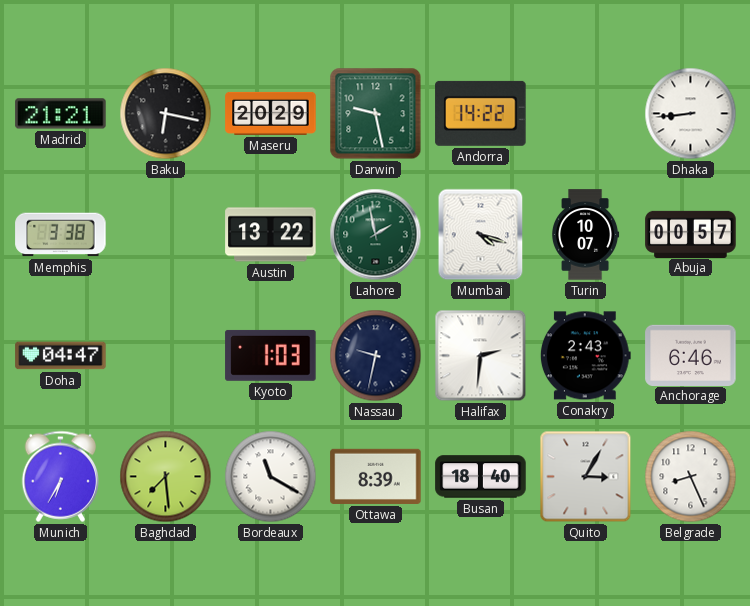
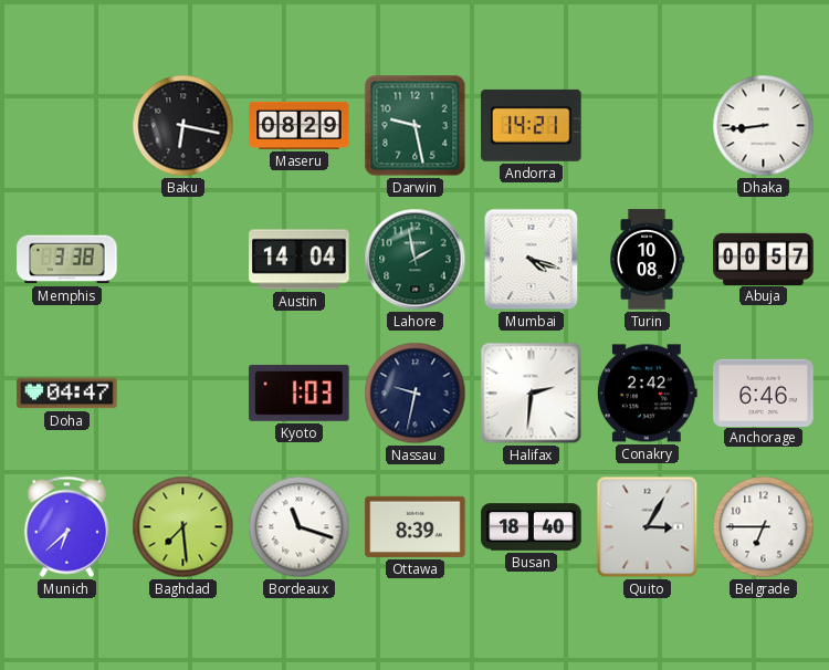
Madrid: 21:21 -> none
Maseru: 20:29 -> 08:29
Andorra: 14:22 -> 14:21
Austin: 13:22 -> 14:04
Turin: 10:07 -> 10:08
Conakry: 2:43 -> 2:42
Munich: 6:35 -> 6:38
Bordeaux: 11:20 -> 11:18
Belgrade: 8:26 -> 6:45
